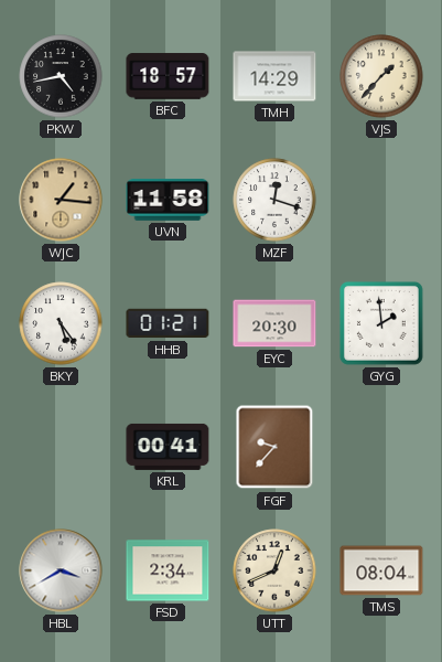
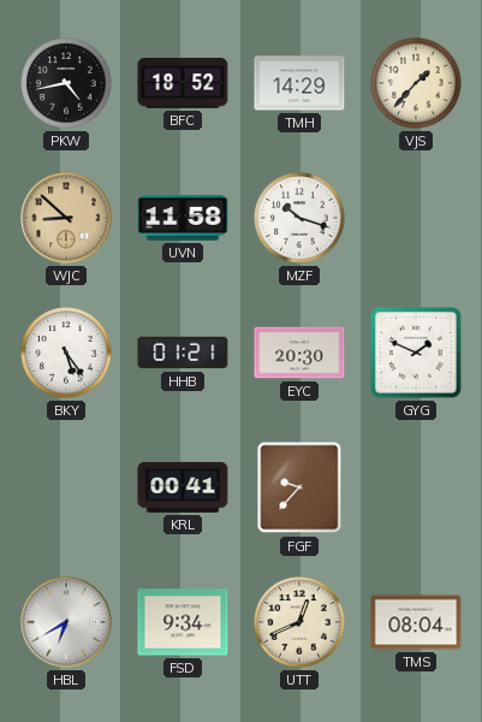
BFC: 18:57 -> 18:52
WJC: 1:16 -> 8:52
MZF: 12:18 -> 10:18
GYG: 1:59 -> 1:49
HBL: 3:40 -> 6:40
FSD: 2:34 -> 9:34
